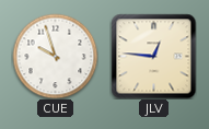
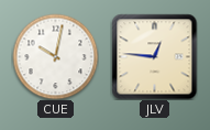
CUE: 9:57 -> 10:02
